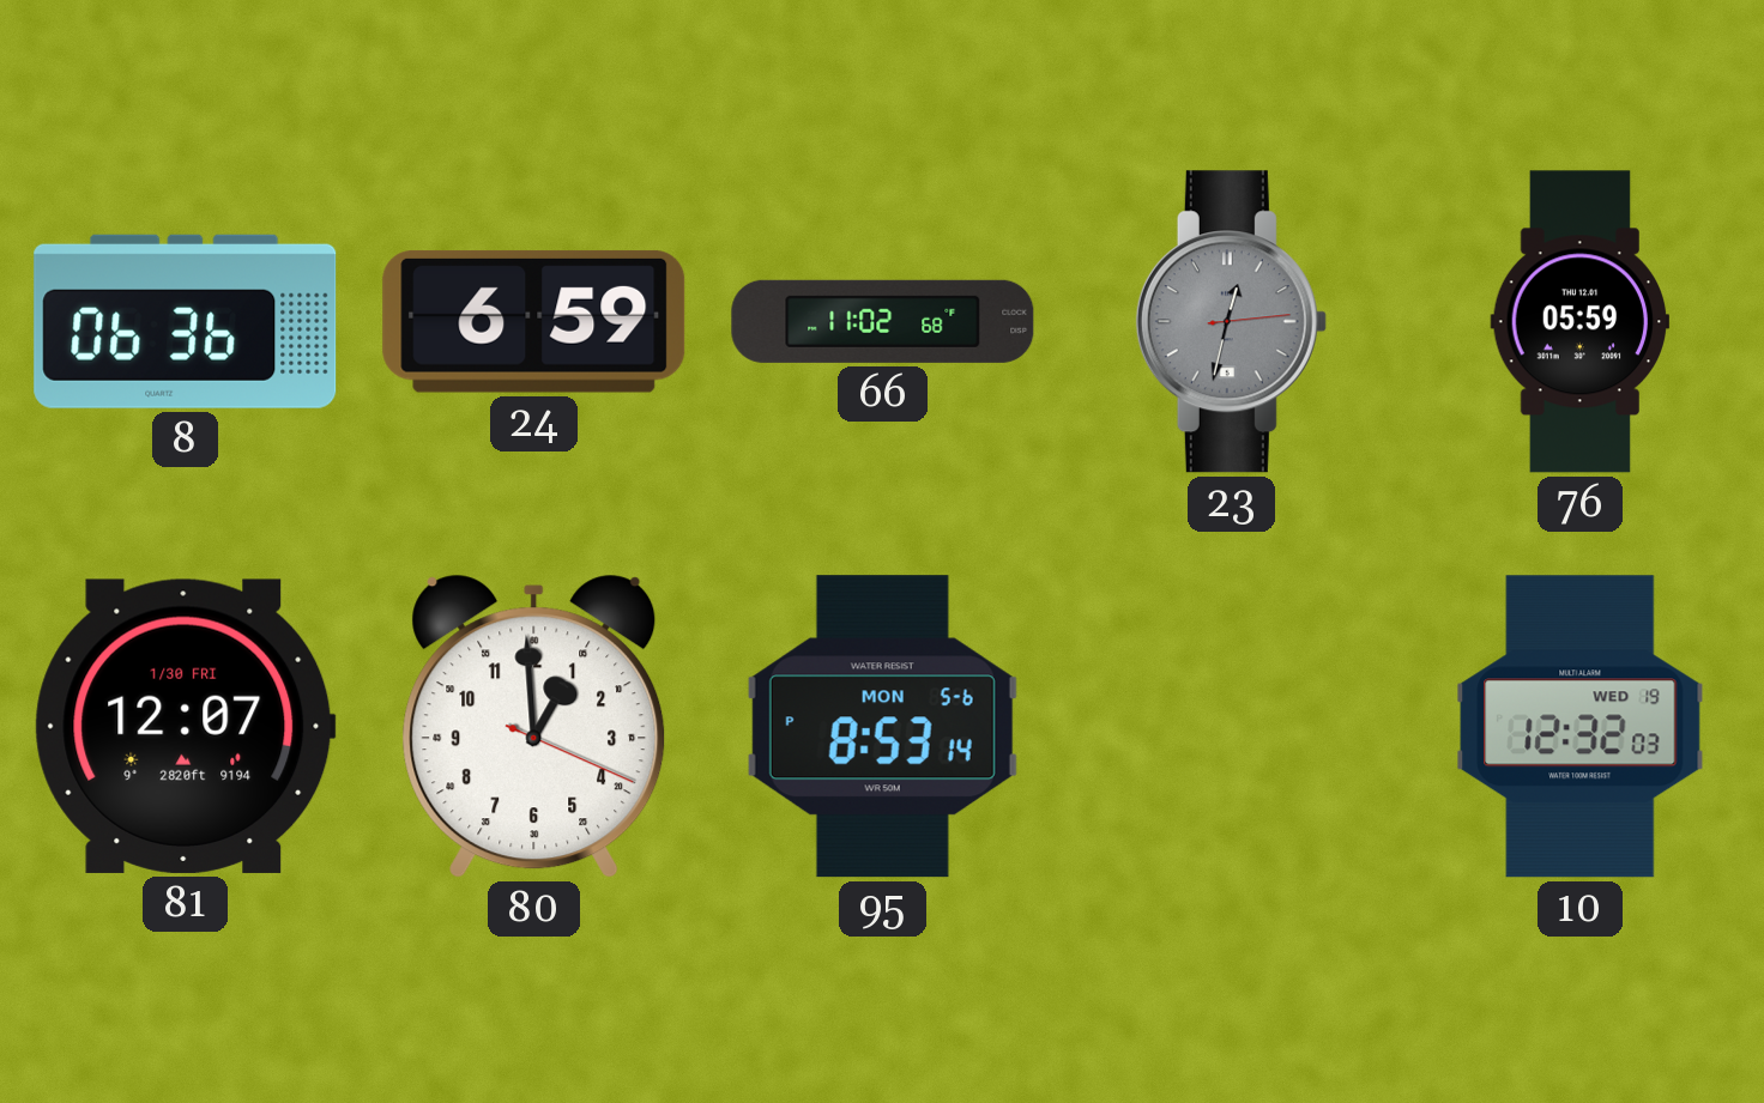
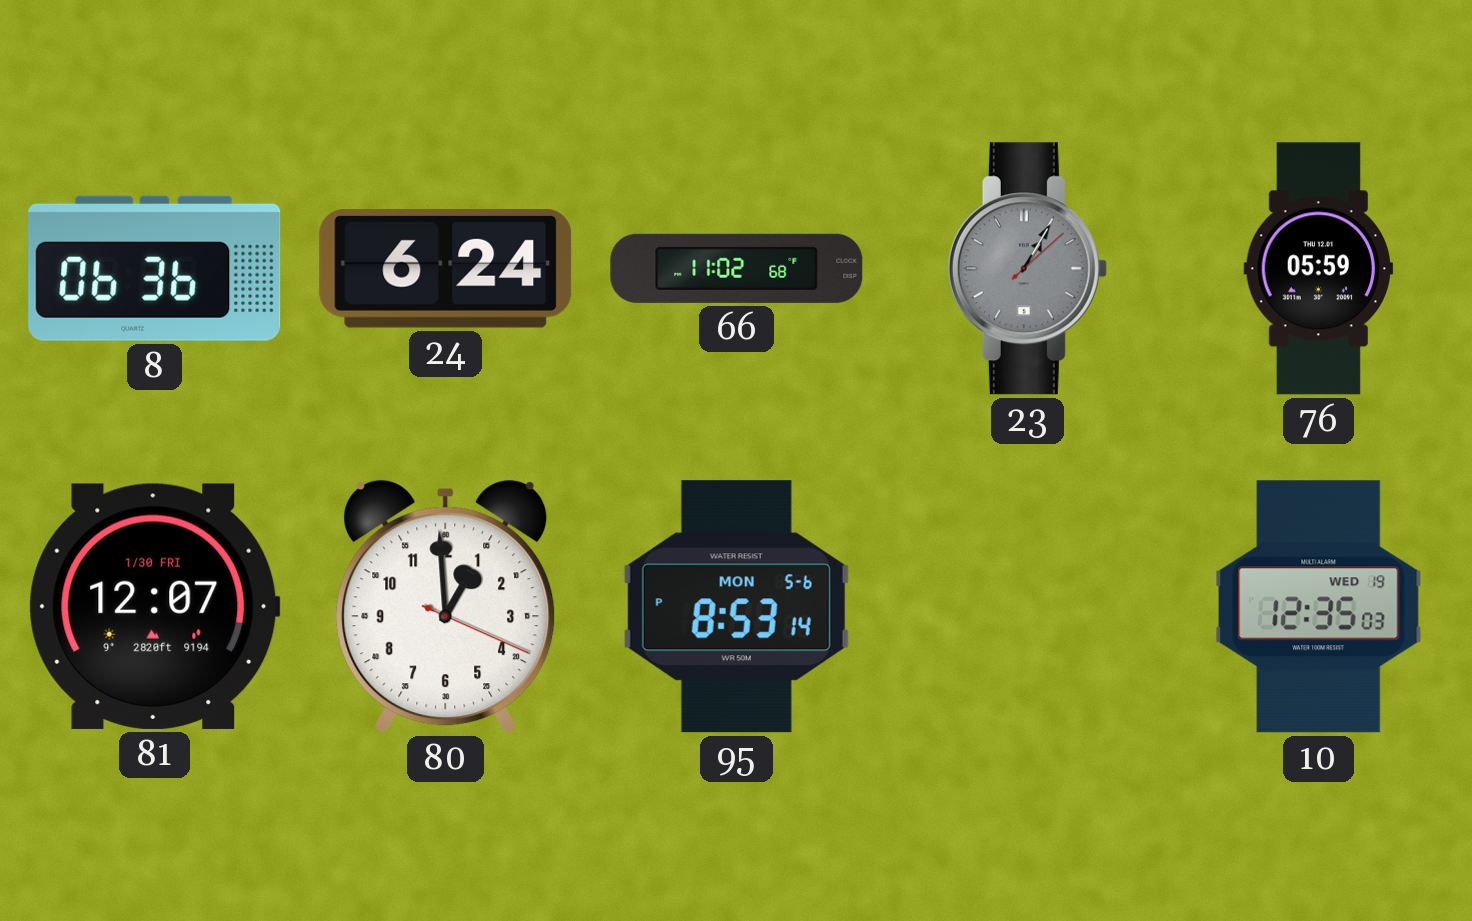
24: 6:59 -> 6:24
23: 12:32 -> 1:05
10: 12:32 -> 12:35
